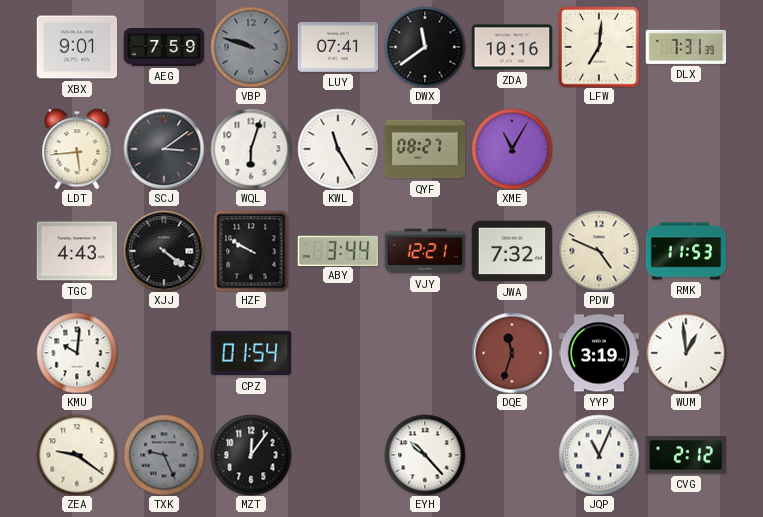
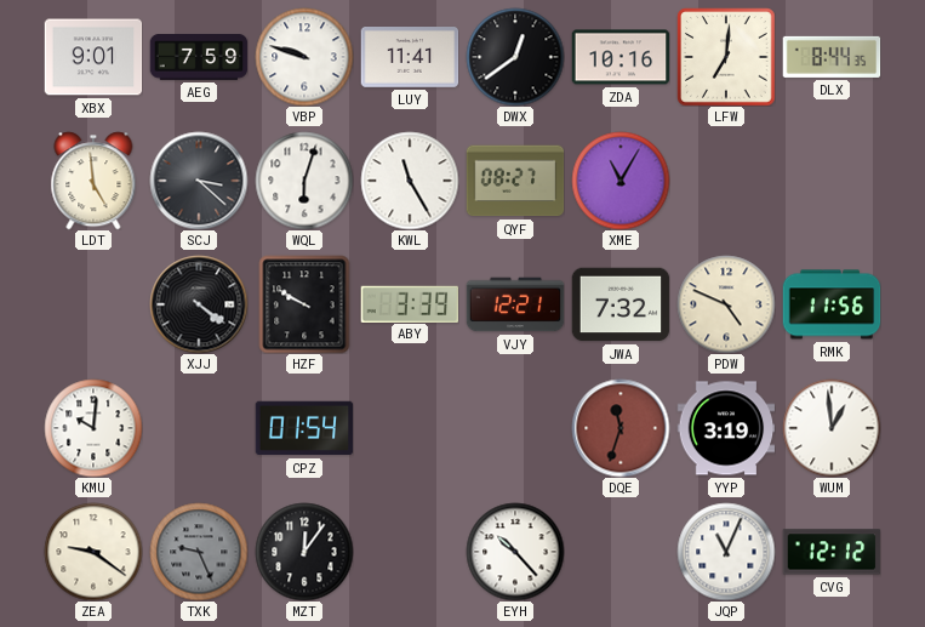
VBP dial: grey -> white
LUY: 07:41 -> 11:41
DWX: 11:39 -> 12:39
DLX: 7:31 -> 8:44
LDT: 5:44 -> 4:59
SCJ: 3:09 -> 3:22
TGC: 4:43 -> none
ABY: 3:44 -> 3:39
RMK: 11:53 -> 11:56
CVG: 2:12 -> 12:12
